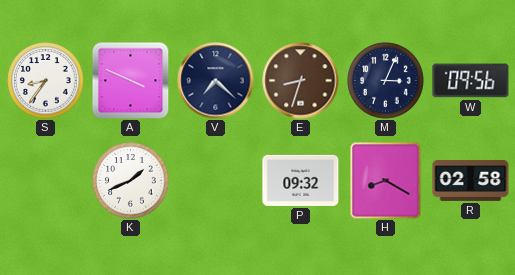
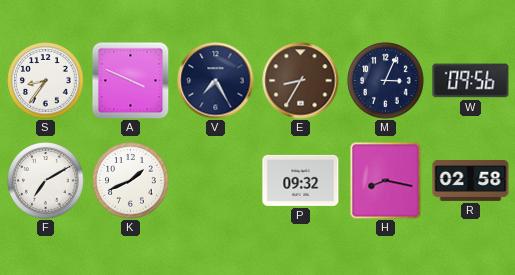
V: 7:22 -> 7:25
E: 8:33 -> 8:35
F: none -> 7:10
H: 8:20 -> 8:17
